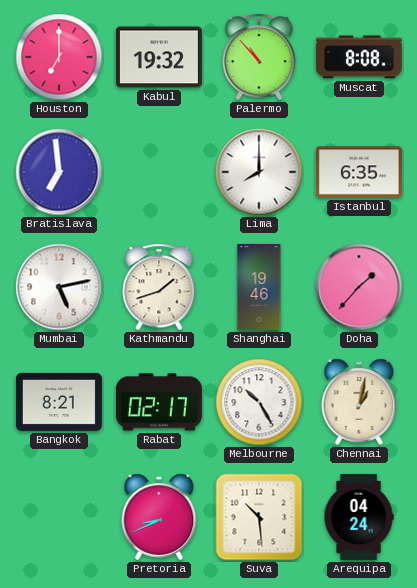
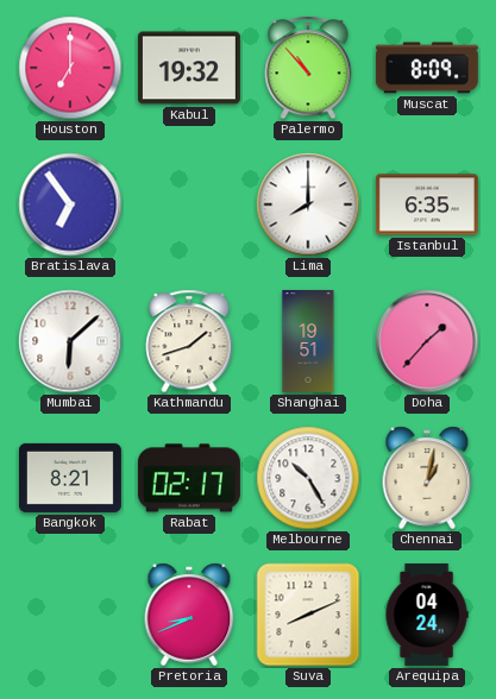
Muscat: 8:08 -> 8:09
Bratislava: 6:59 -> 6:54
Mumbai: 5:13 -> 6:08
Shanghai: 19:46 -> 19:51
Suva: 10:29 -> 8:11
